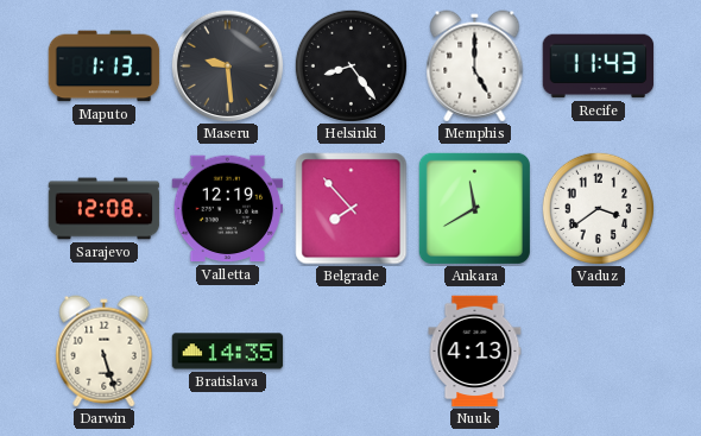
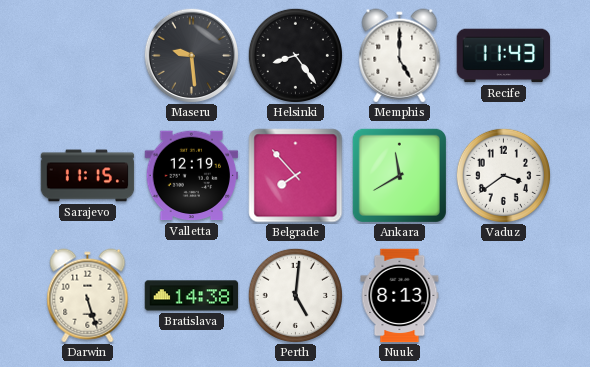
Maputo: 1:13 -> none
Sarajevo: 12:08 -> 11:15
Bratislava: 14:35 -> 14:38
Perth: none -> 5:01
Nuuk: 4:13 -> 8:13
